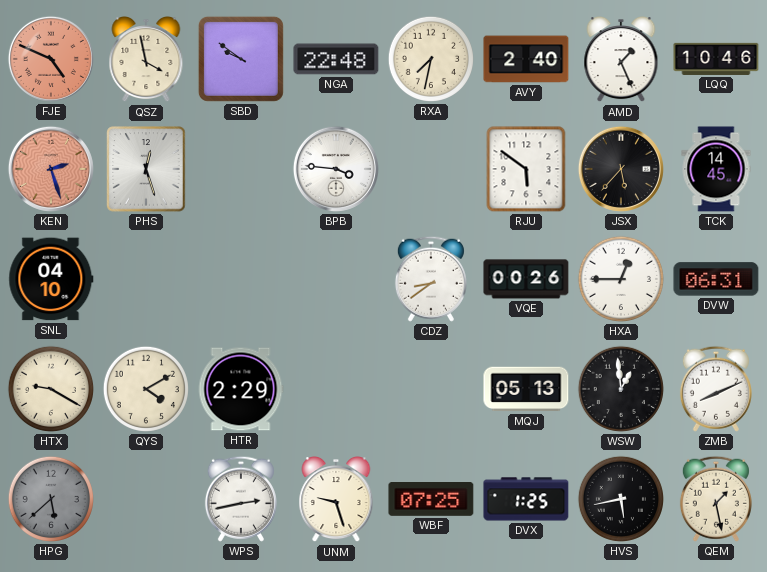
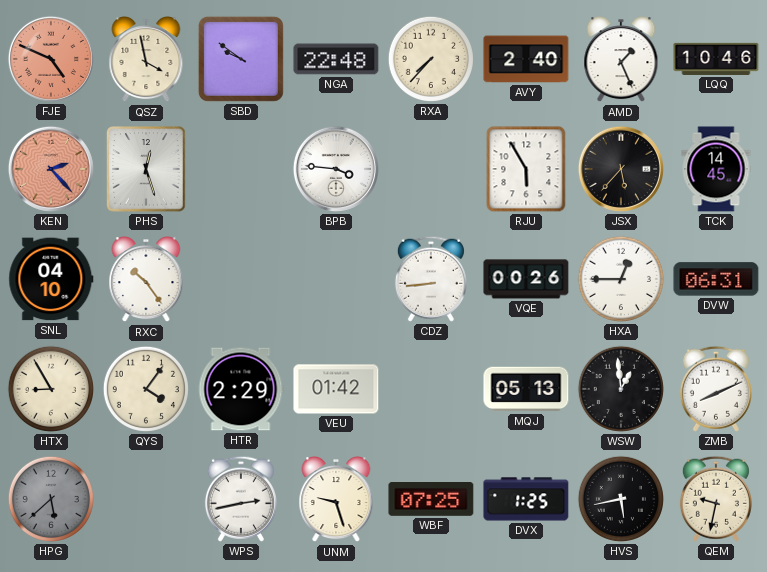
RXA: 7:32 -> 7:37
KEN: 2:27 -> 2:23
RJU: 5:51 -> 5:55
RXC: none -> 10:24
CDZ: 8:39 -> 8:44
HTX: 9:20 -> 8:55
QYS: 4:10 -> 4:06
VEU: none -> 01:42
QEM: 1:28 -> 9:32
